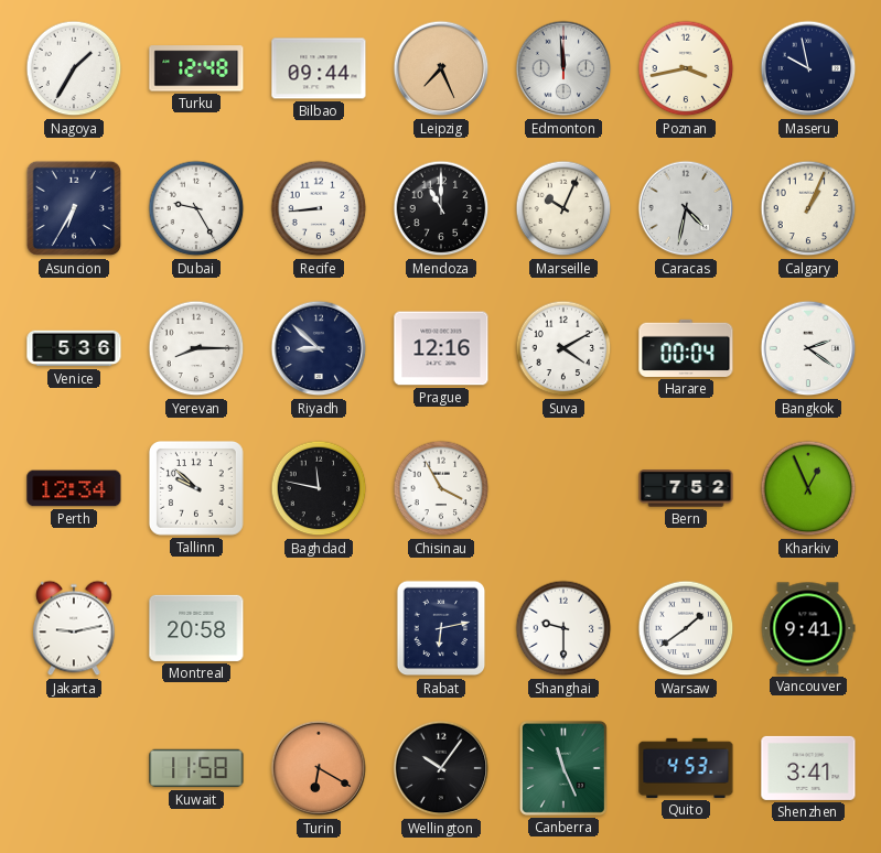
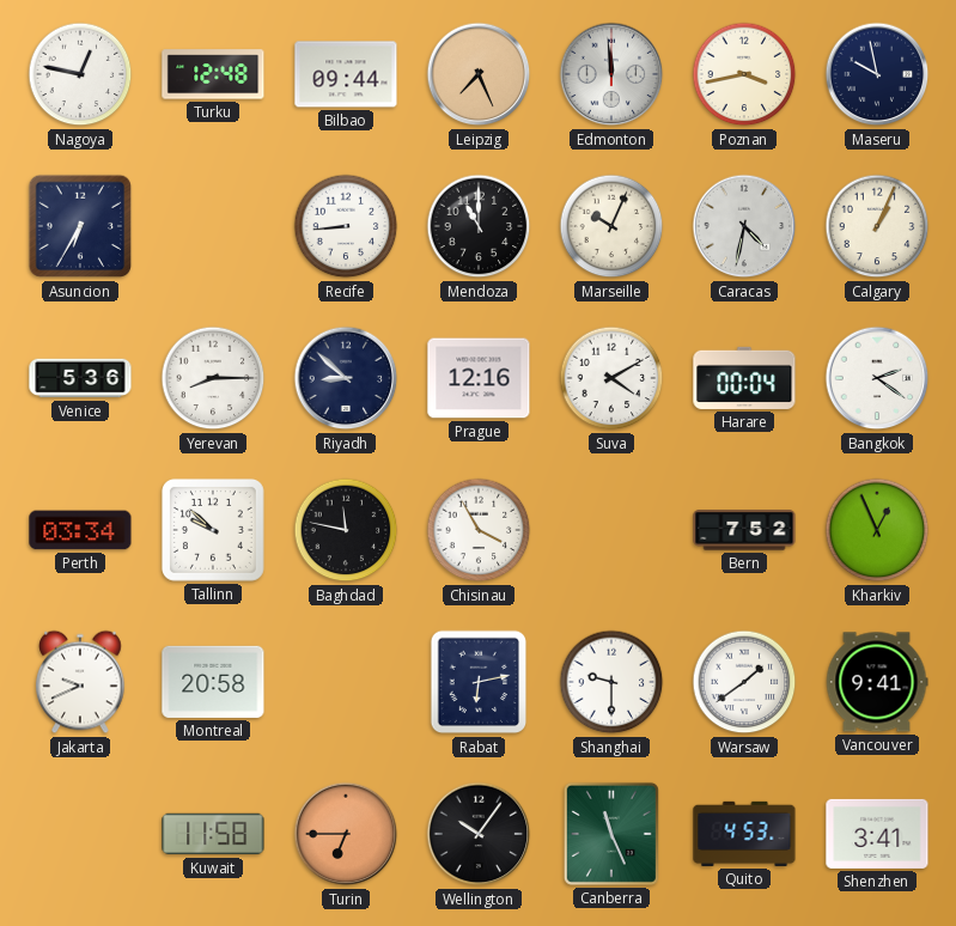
Nagoya: 1:35 -> 12:47
Dubai: 9:25 -> none
Perth: 12:34 -> 03:34
Jakarta: 9:13 -> 9:41
Turin: 6:20 -> 6:45
